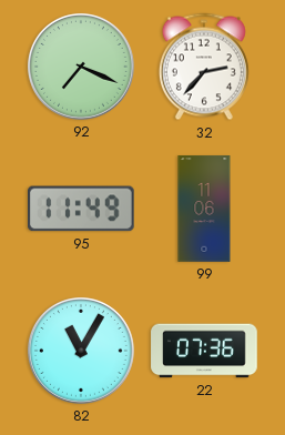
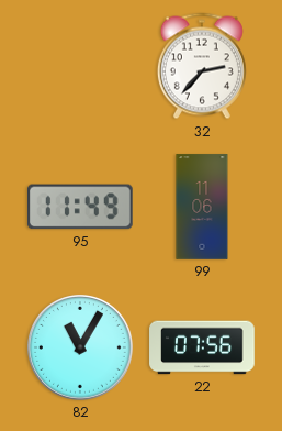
92: 7:19 -> none
22: 07:36 -> 07:56
